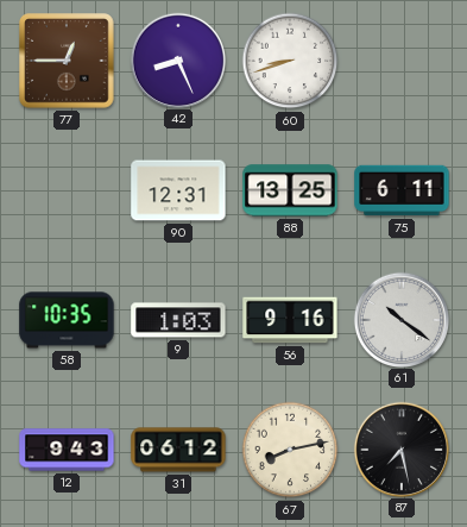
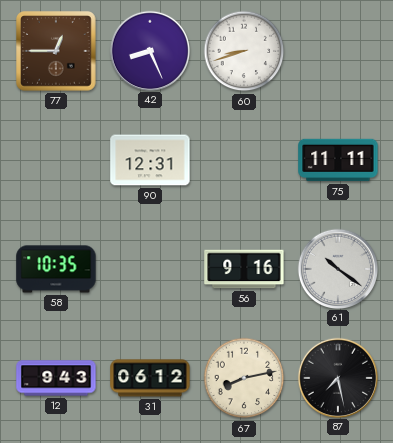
88: 13:25 -> none
75: 6:11 -> 11:11
9: 1:03 -> none
